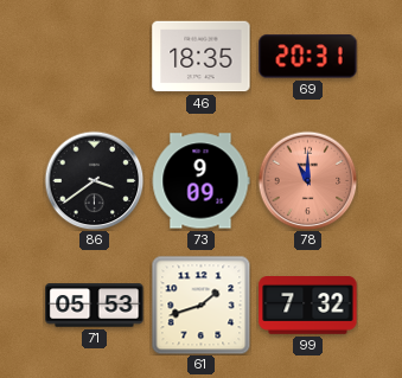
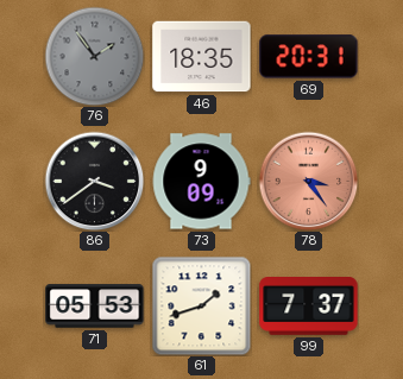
76: none -> 1:54
78: 11:00 -> 3:24
99: 7:32 -> 7:37
